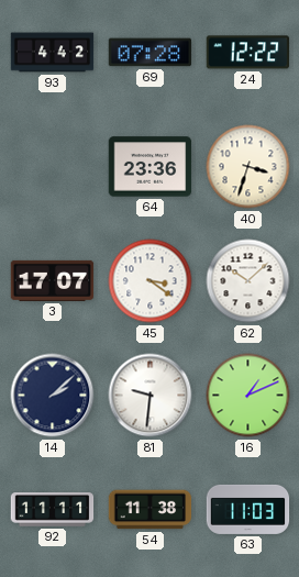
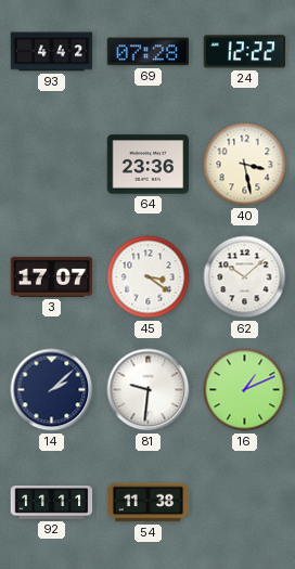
40: 3:33 -> 3:28
63: 11:03 -> none
